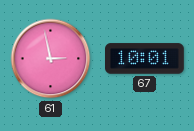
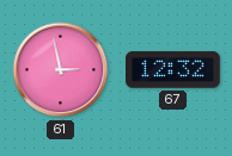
67: 10:01 -> 12:32
